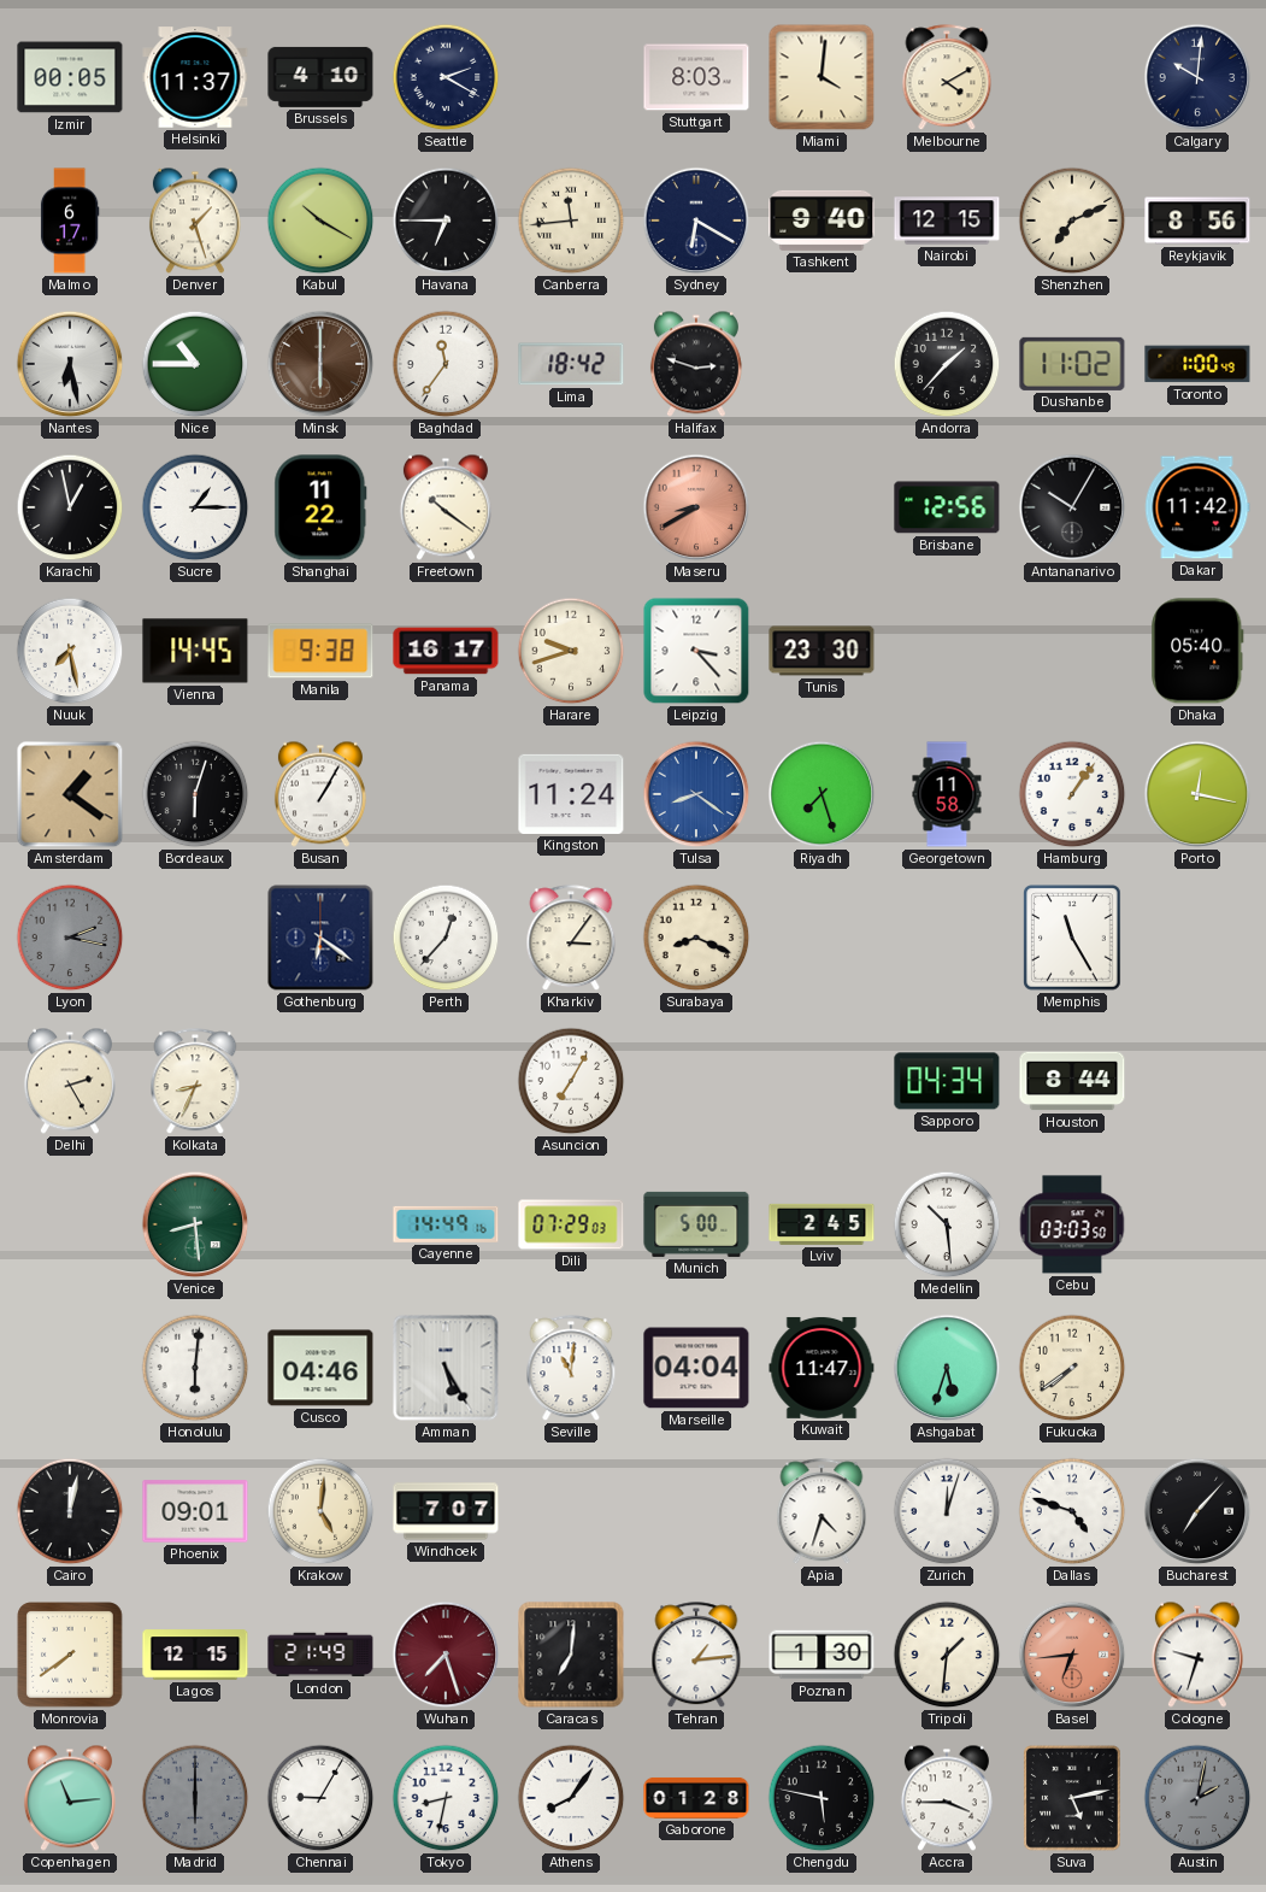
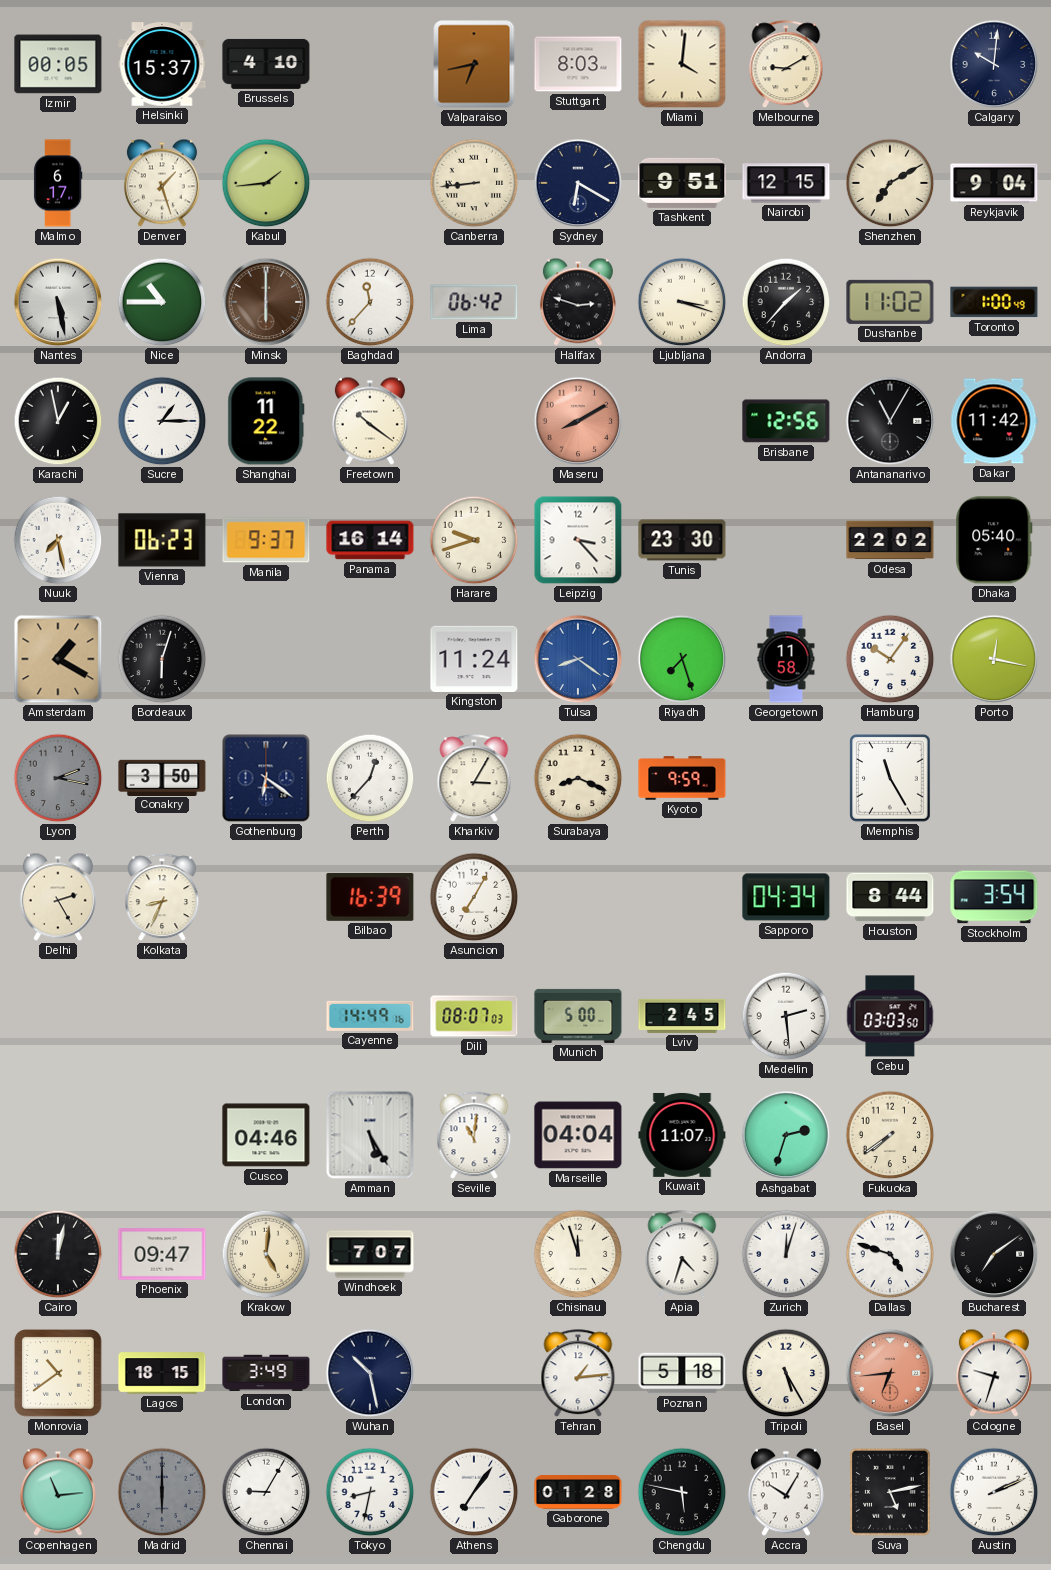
Helsinki: 11:37 -> 15:37
Seattle: 2:20 -> none
Valparaiso: none -> 6:43
Melbourne: 4:10 -> 9:10
Kabul: 10:20 -> 1:44
Havana: 6:45 -> none
Canberra: 11:44 -> 8:44
Tashkent: 9:40 -> 9:51
Shenzhen: 7:11 -> 7:10
Reykjavik: 8:56 -> 9:04
Nantes: 6:28 -> 5:28
Baghdad: 11:36 -> 11:37
Lima: 18:42 -> 06:42
Ljubljana: none -> 3:18
Maseru: 8:40 -> 8:10
Antananarivo: 10:05 -> 11:05
Vienna: 14:45 -> 06:23
Manila: 9:38 -> 9:37
Panama: 16:17 -> 16:14
Odesa: none -> 22:02
Amsterdam: 1:21 -> 1:20
Busan: 1:05 -> none
Hamburg: 1:06 -> 10:06
Conakry: none -> 3:50
Kharkiv: 3:06 -> 3:05
Kyoto: none -> 9:59
Bilbao: none -> 16:39
Stockholm: none -> 3:54
Venice: 8:29 -> none
Dili: 07:29 -> 08:07
Medellin: 10:29 -> 2:29
Honolulu: 6:01 -> none
Kuwait: 11:47 -> 11:07
Ashgabat: 5:33 -> 2:33
Phoenix: 09:01 -> 09:47
Chisinau: none -> 11:57
Bucharest: 7:07 -> 7:09
Monrovia: 7:39 -> 10:39
Lagos: 12:15 -> 18:15
London: 21:49 -> 3:49
Wuhan: 7:27 -> 10:28
Wuhan dial: burgundy -> navy
Caracas: 7:01 -> none
Poznan: 1:30 -> 5:18
Tripoli: 1:31 -> 5:25
Athens: 8:06 -> 7:06
Accra: 3:45 -> 10:05
Austin: 2:02 -> 2:11
Austin dial: grey -> white
